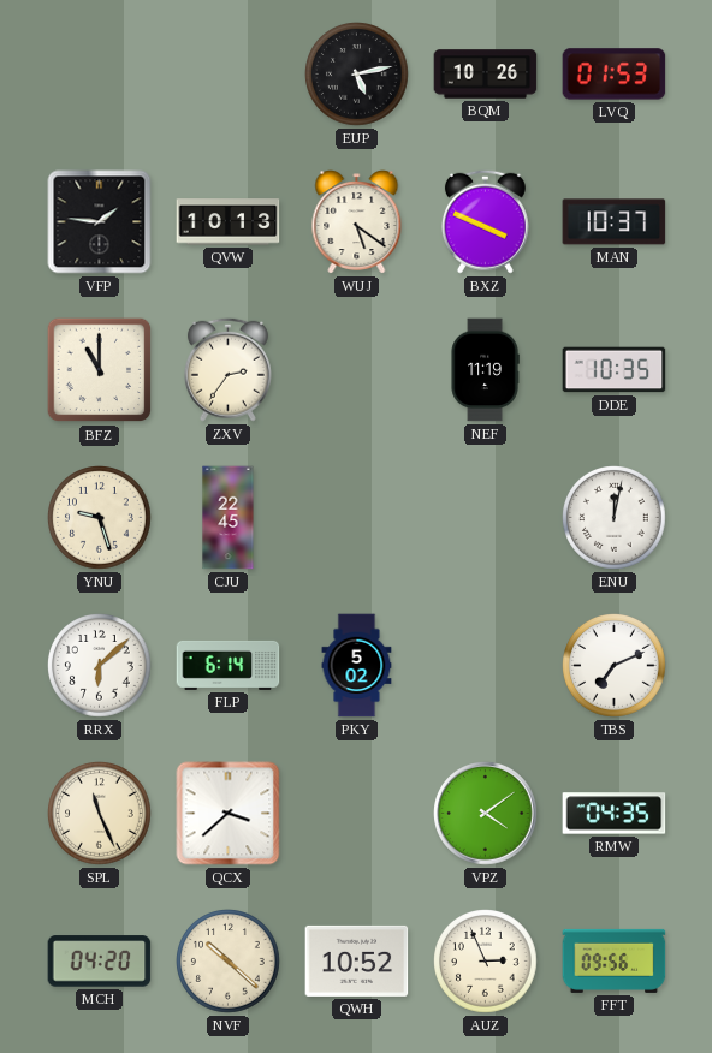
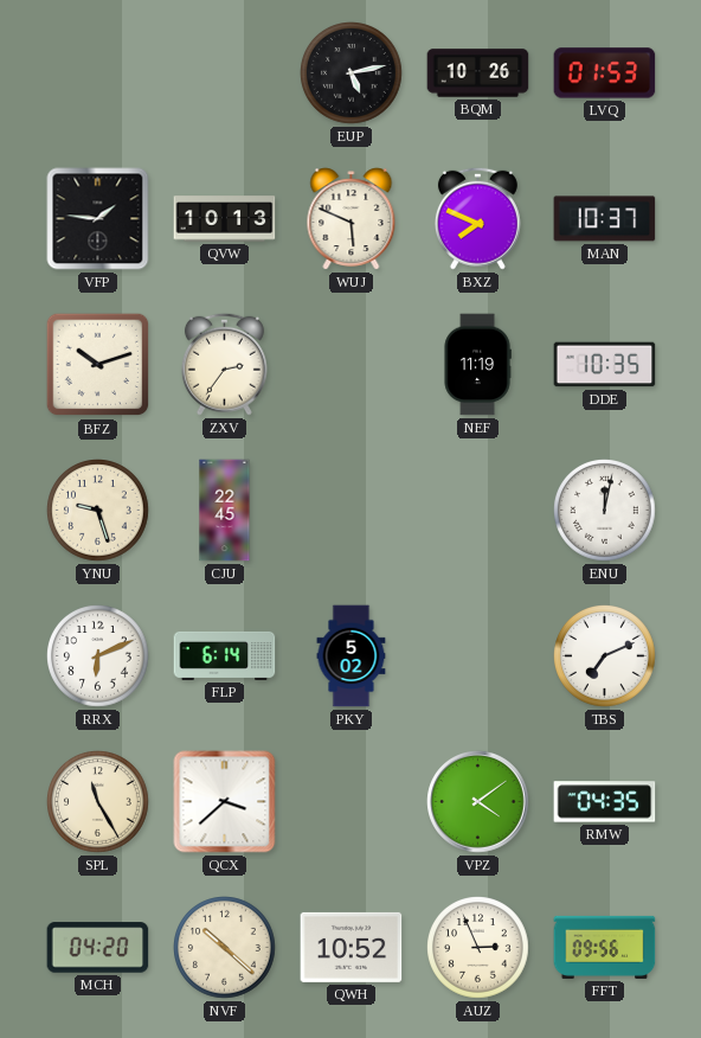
WUJ: 5:21 -> 5:49
BXZ: 3:49 -> 7:49
BFZ: 11:00 -> 10:12
RRX: 6:08 -> 6:11
SPL: 11:26 -> 11:25
